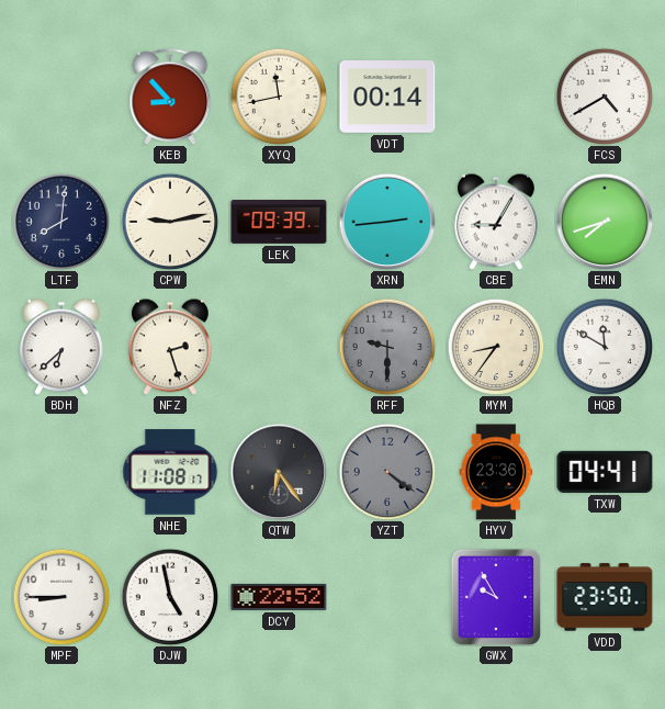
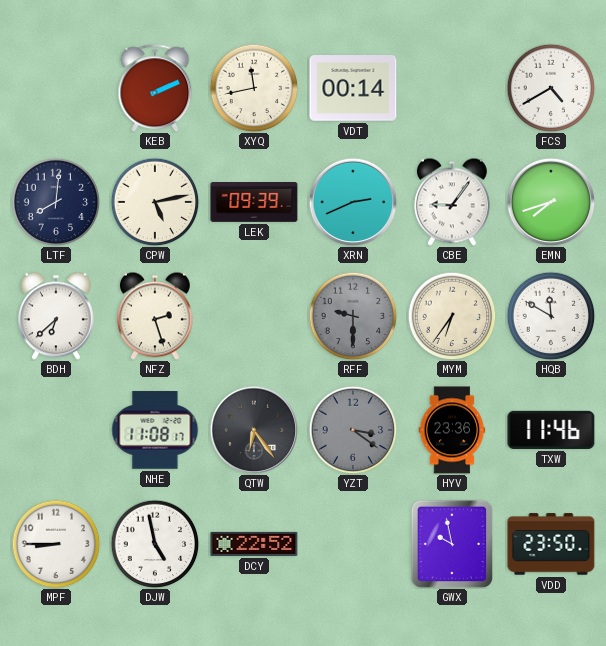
KEB: 8:53 -> 2:11
CPW: 9:13 -> 5:13
XRN: 2:44 -> 2:41
CBE: 9:05 -> 9:06
MYM: 8:36 -> 6:36
YZT: 4:21 -> 3:21
TXW: 04:41 -> 11:46
GWX: 9:55 -> 9:58
